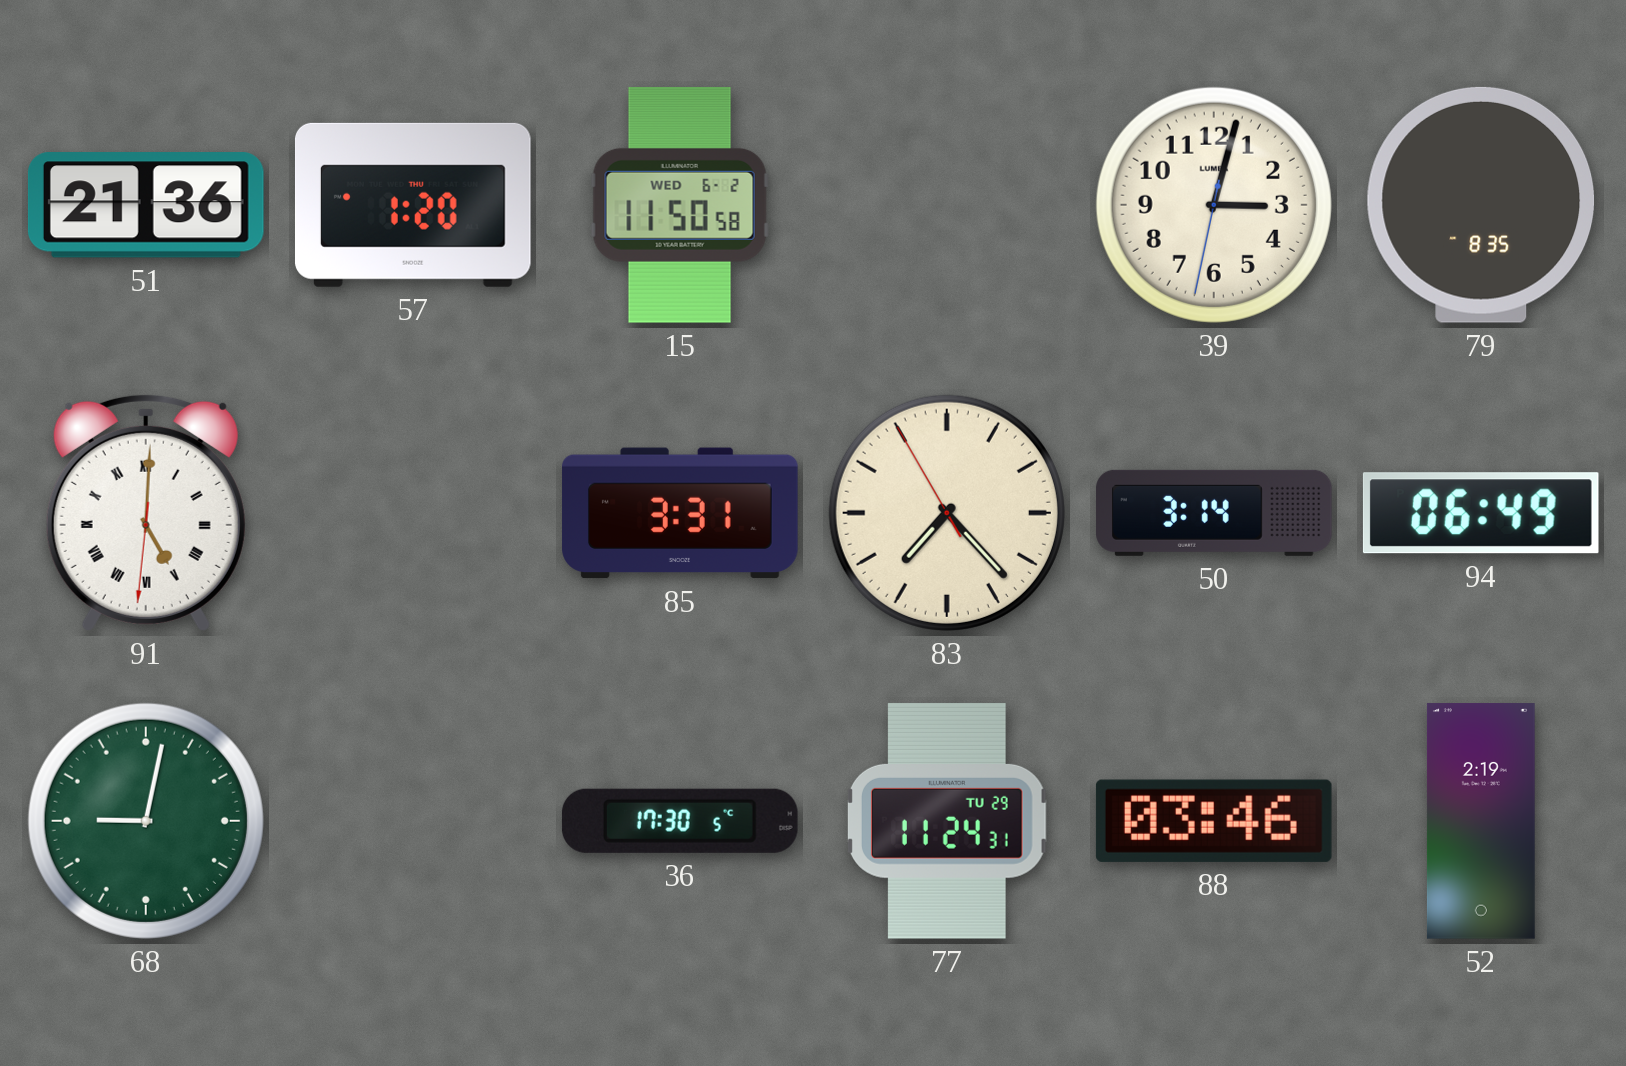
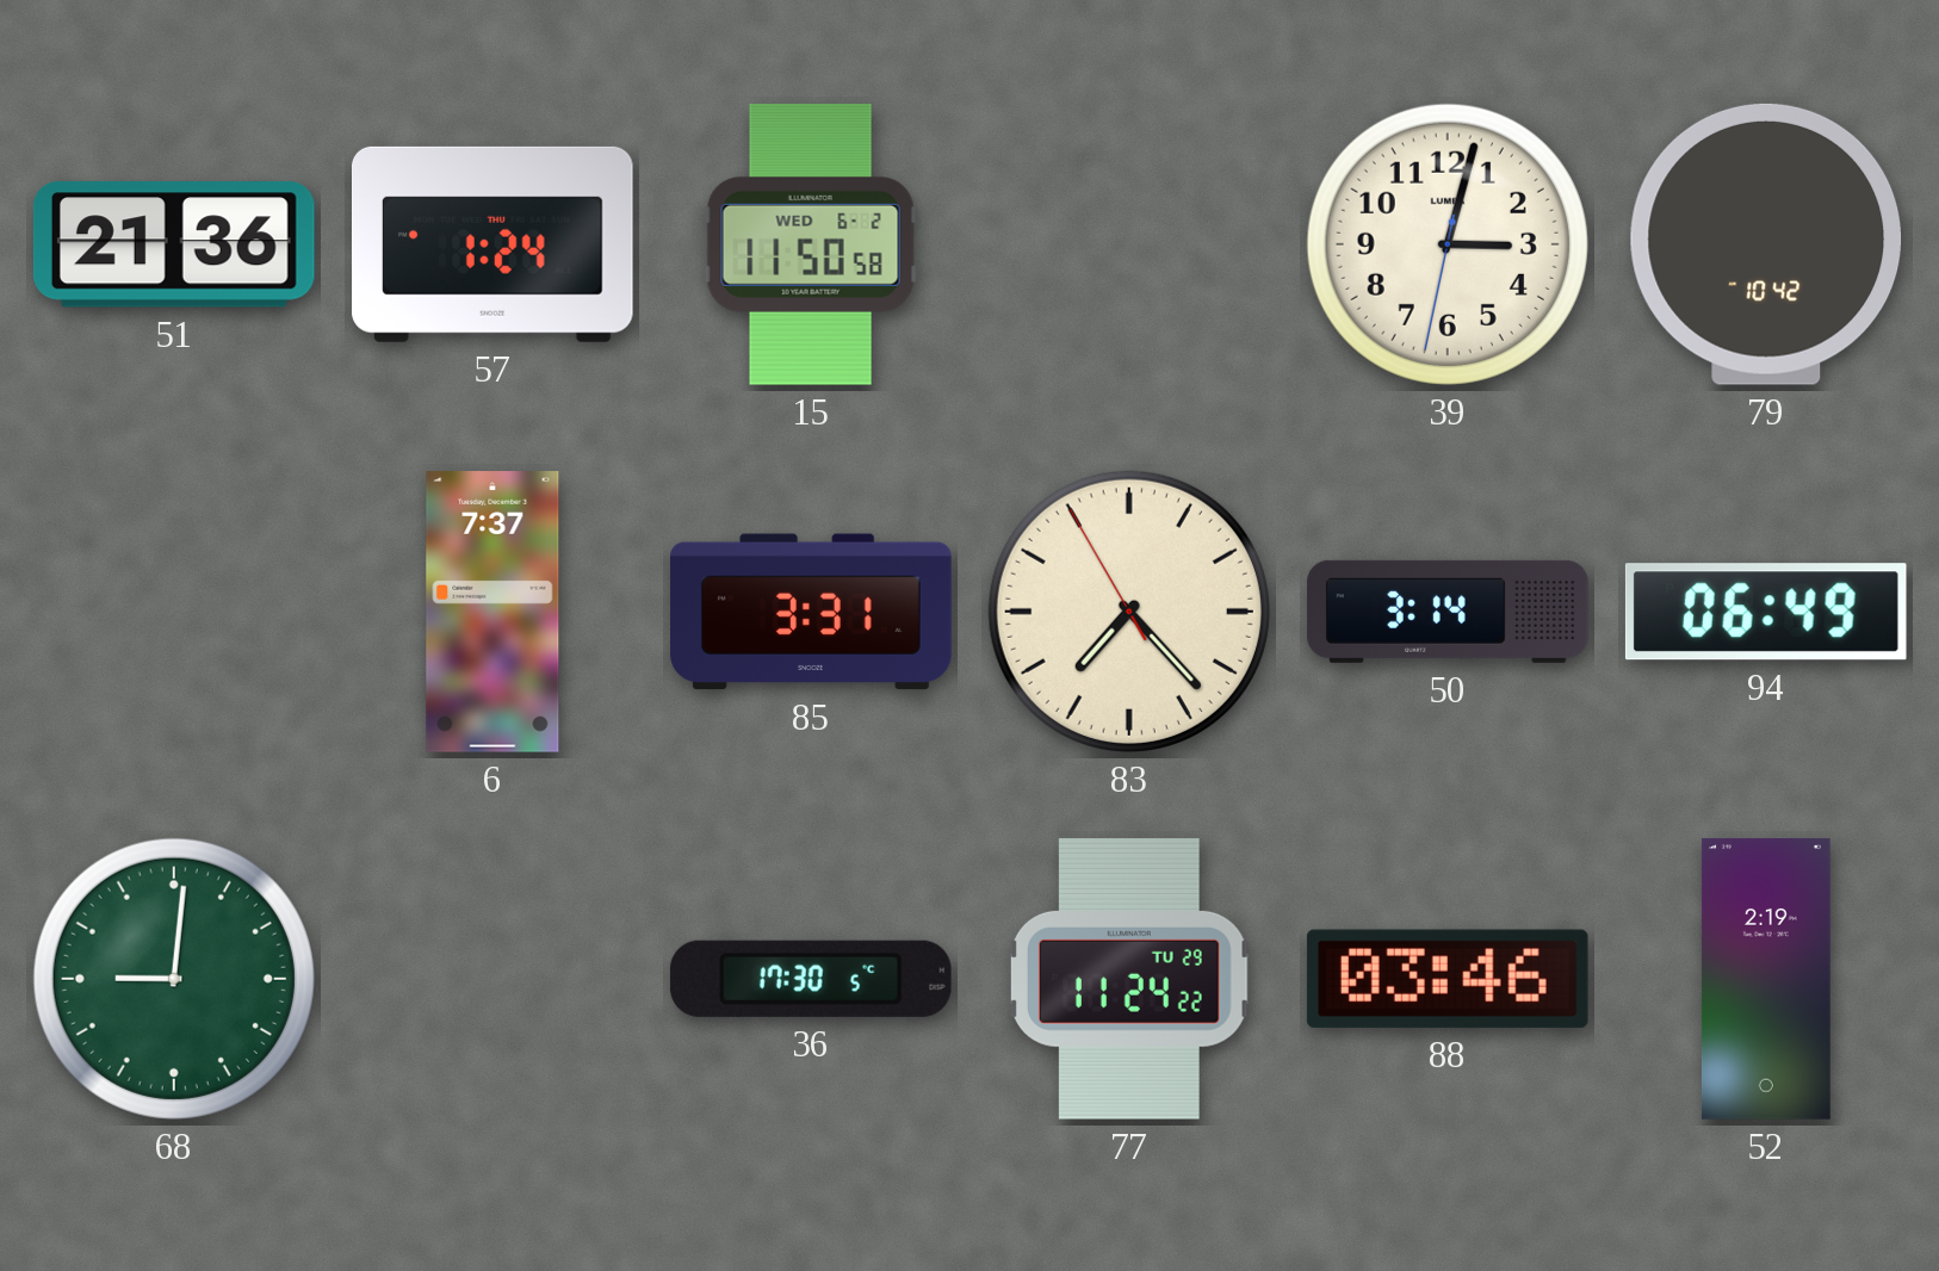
57: 1:20 -> 1:24
79: 8:35 -> 10:42
91: 5:00 -> none
6: none -> 7:37
68: 9:02 -> 9:01
77: 11:24:31 -> 11:24:22
